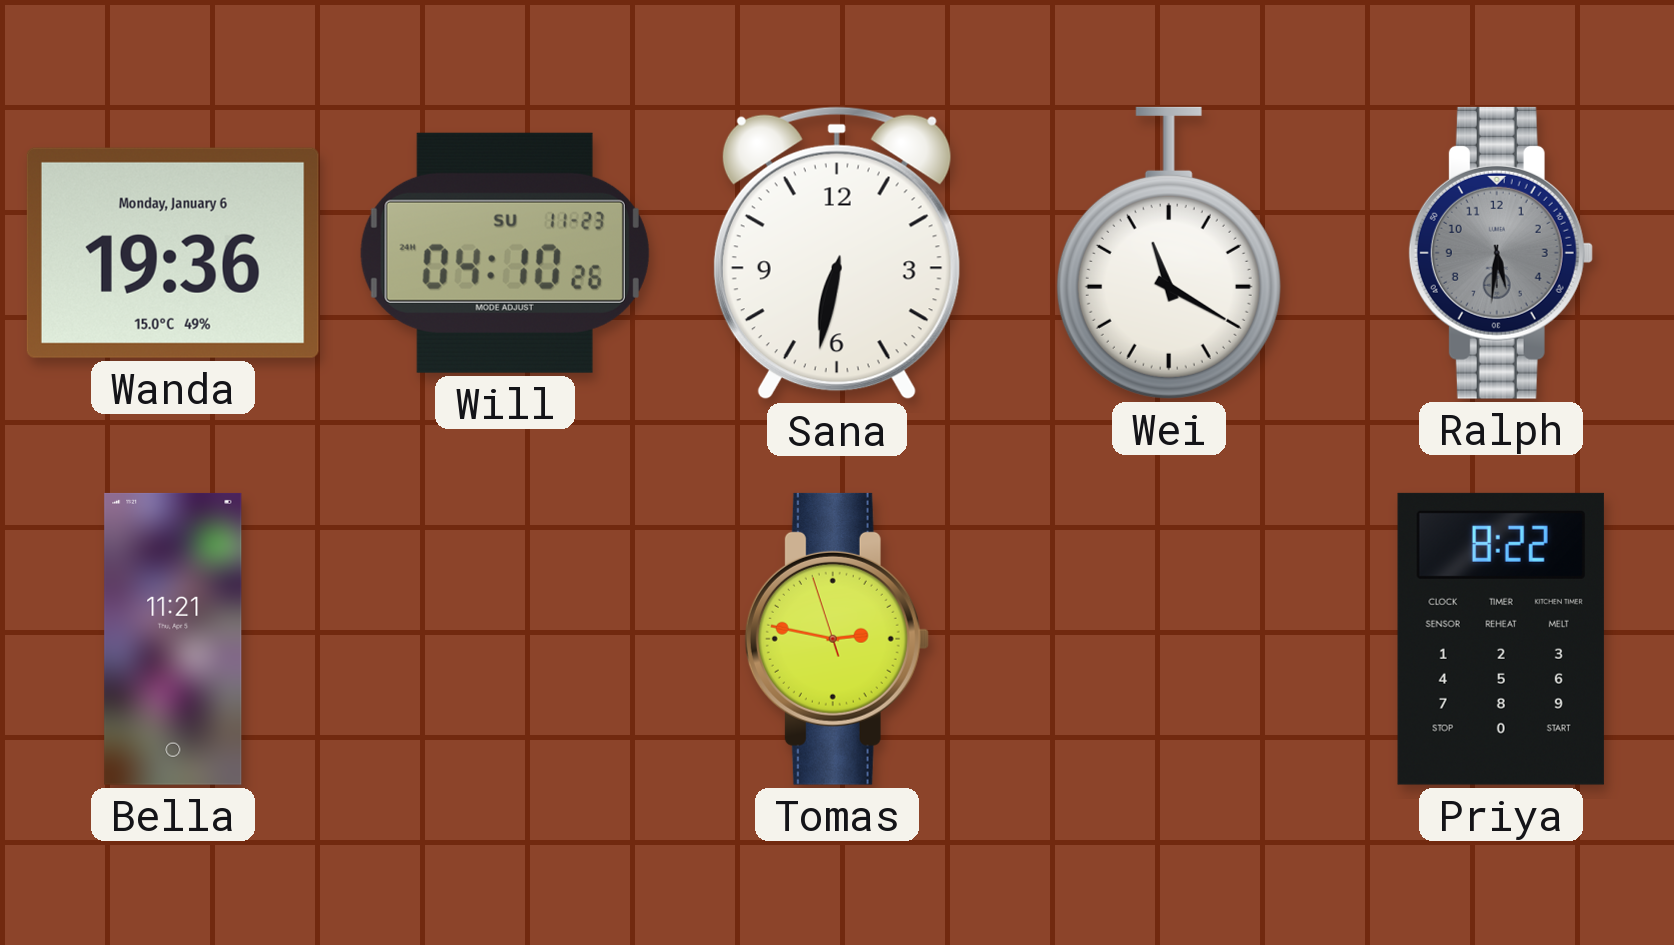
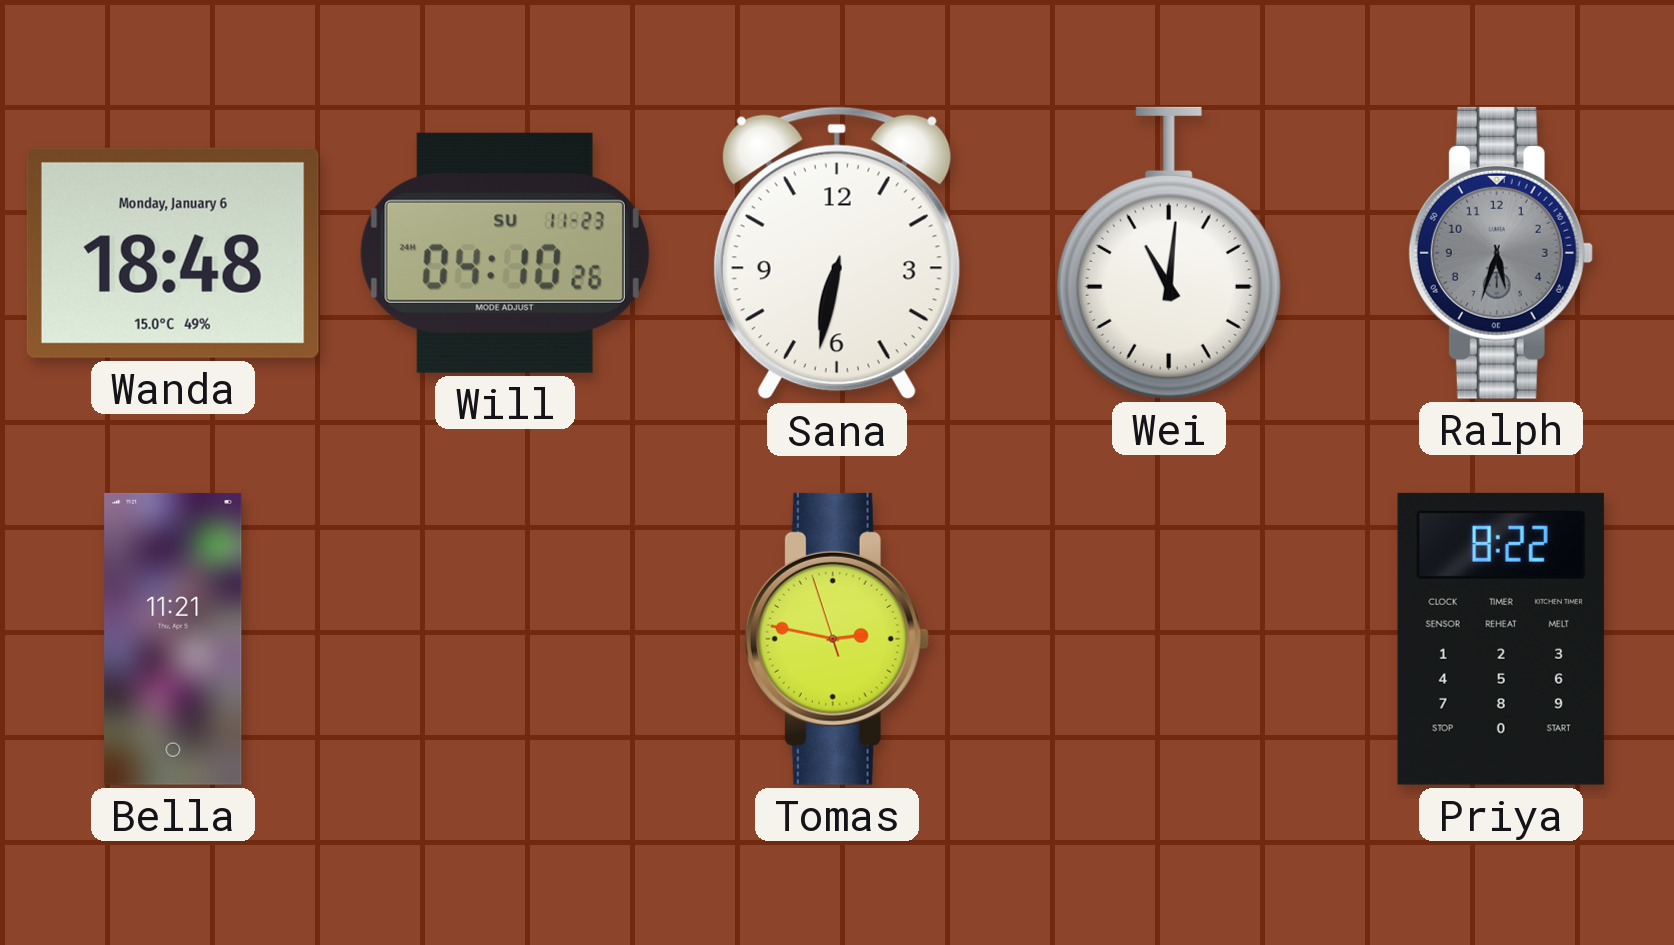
Wanda: 19:36 -> 18:48
Wei: 11:20 -> 11:01
Ralph: 5:31 -> 5:33
